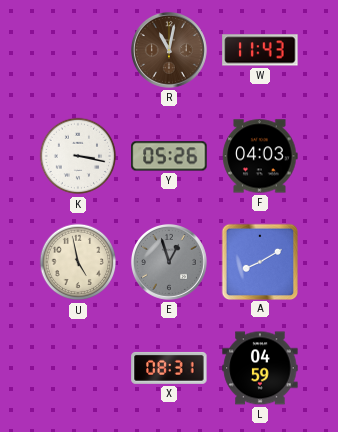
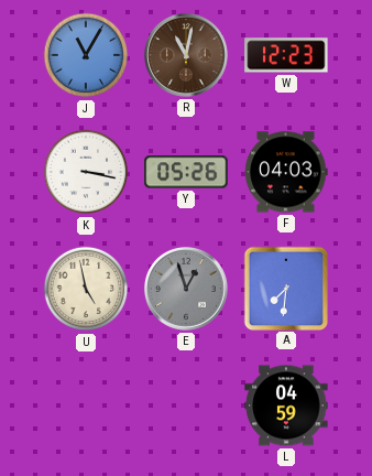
J: none -> 11:05
W: 11:43 -> 12:23
A: 8:10 -> 7:31
X: 08:31 -> none
